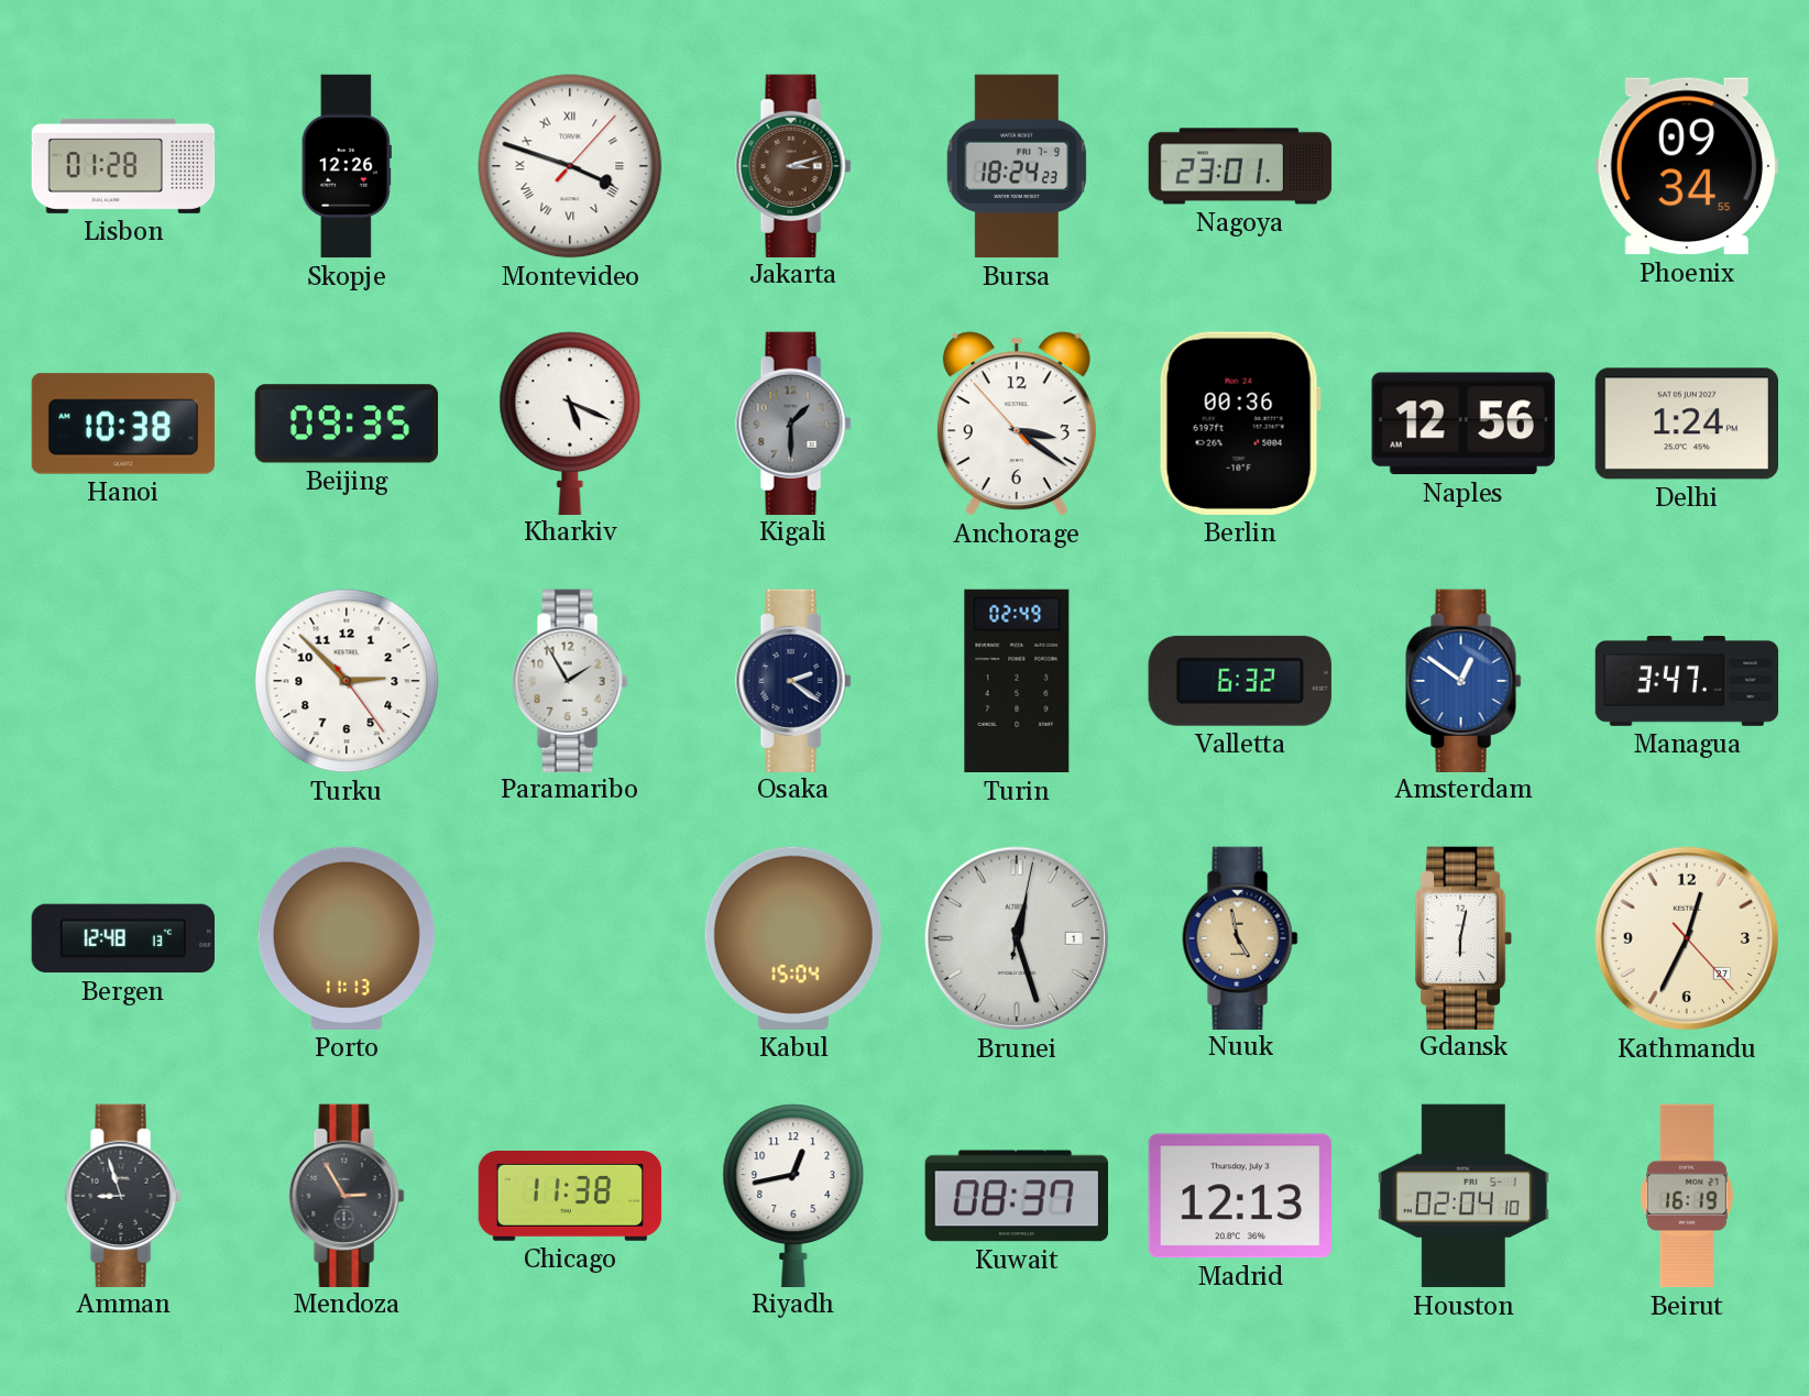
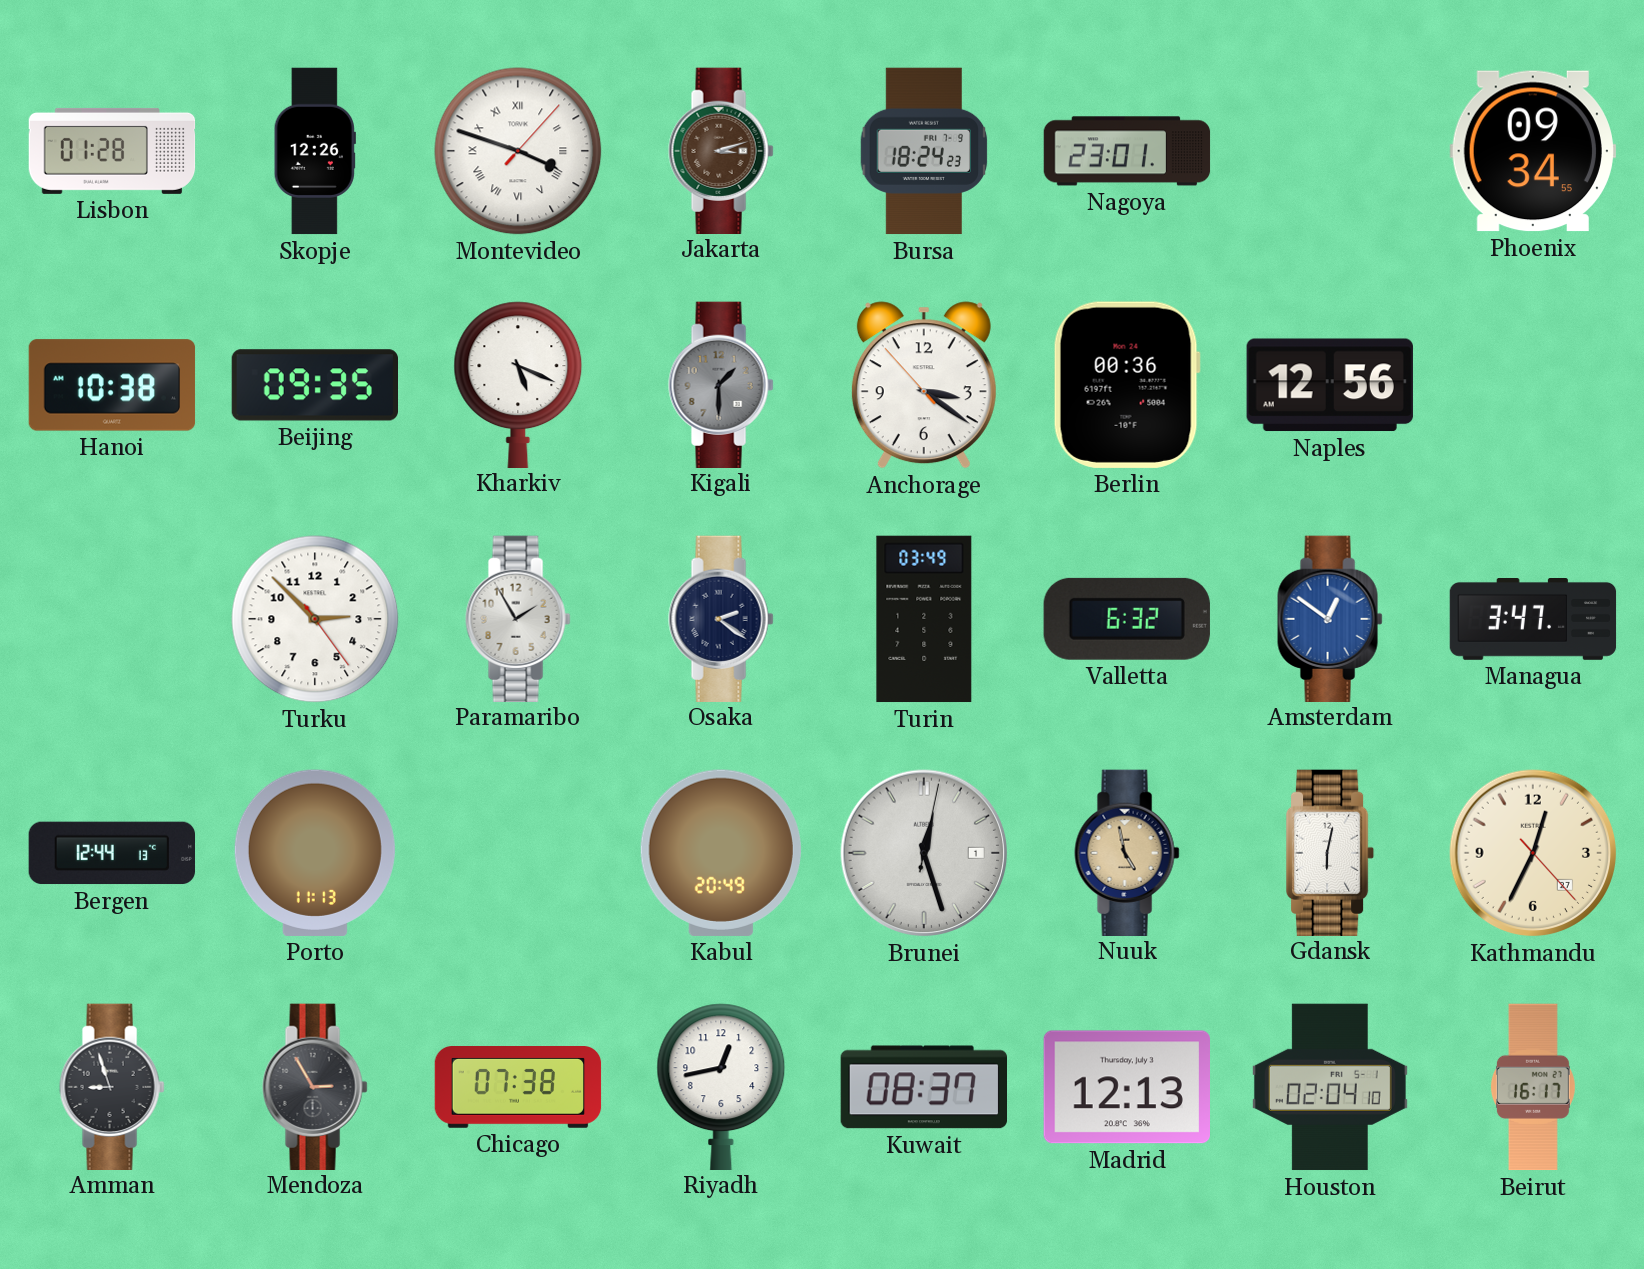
Delhi: 1:24 -> none
Turin: 02:49 -> 03:49
Bergen: 12:48 -> 12:44
Kabul: 15:04 -> 20:49
Chicago: 11:38 -> 07:38
Beirut: 16:19 -> 16:17
